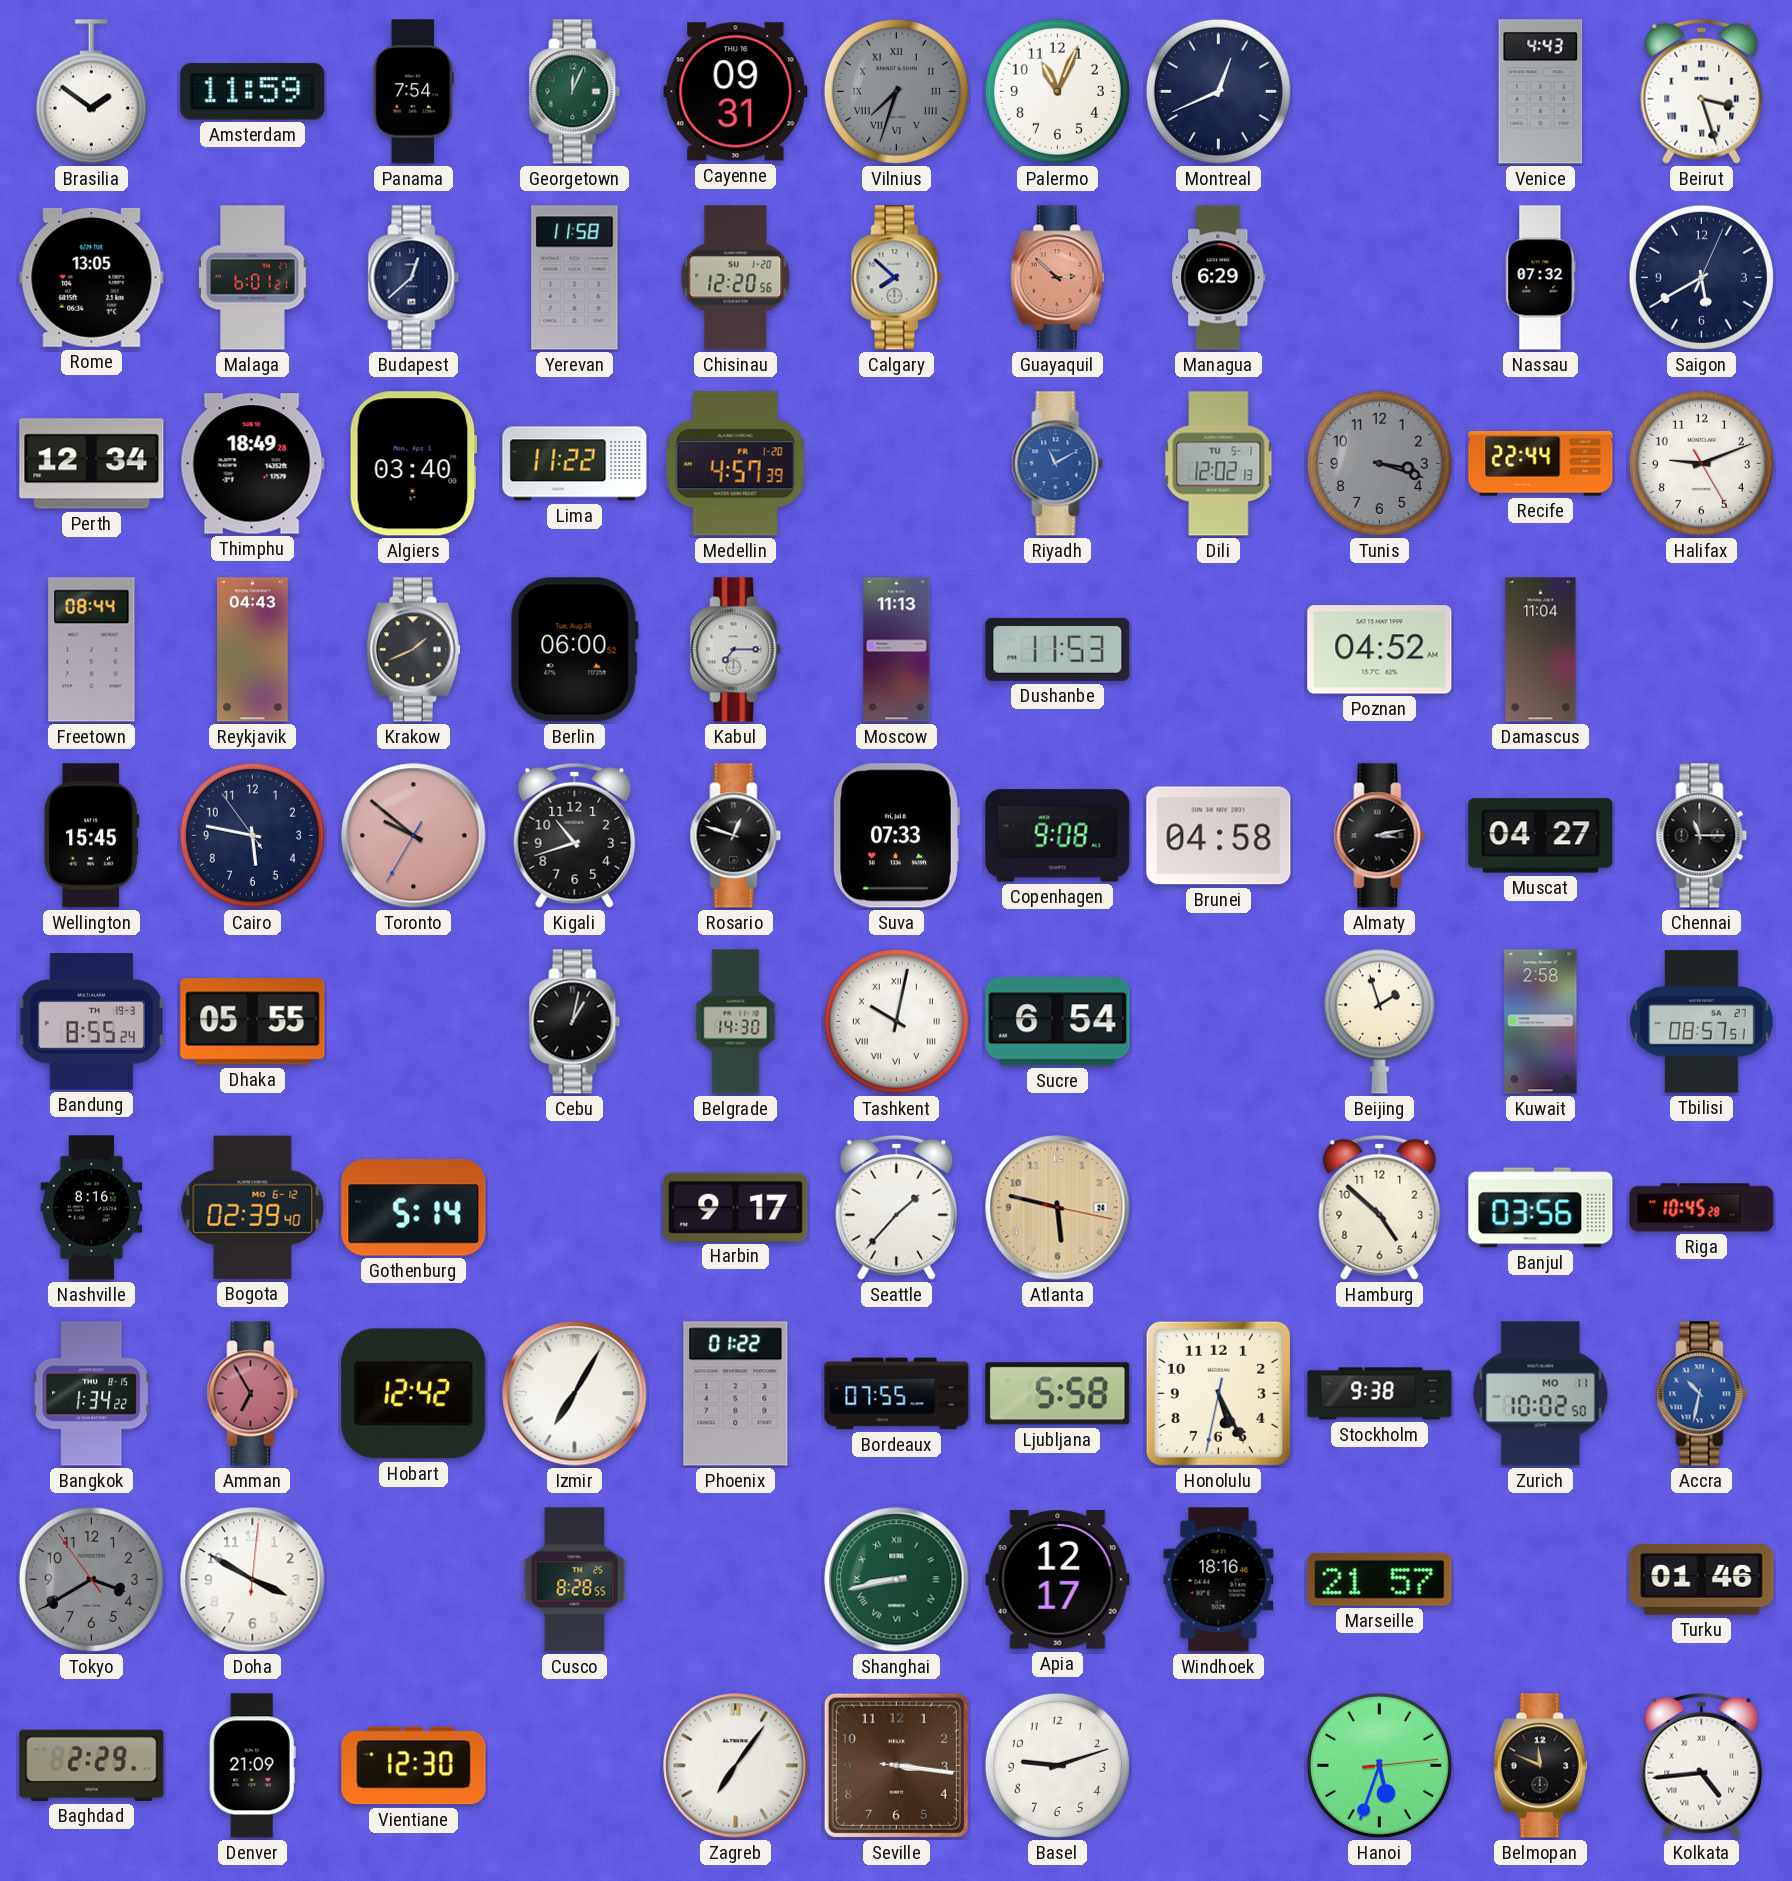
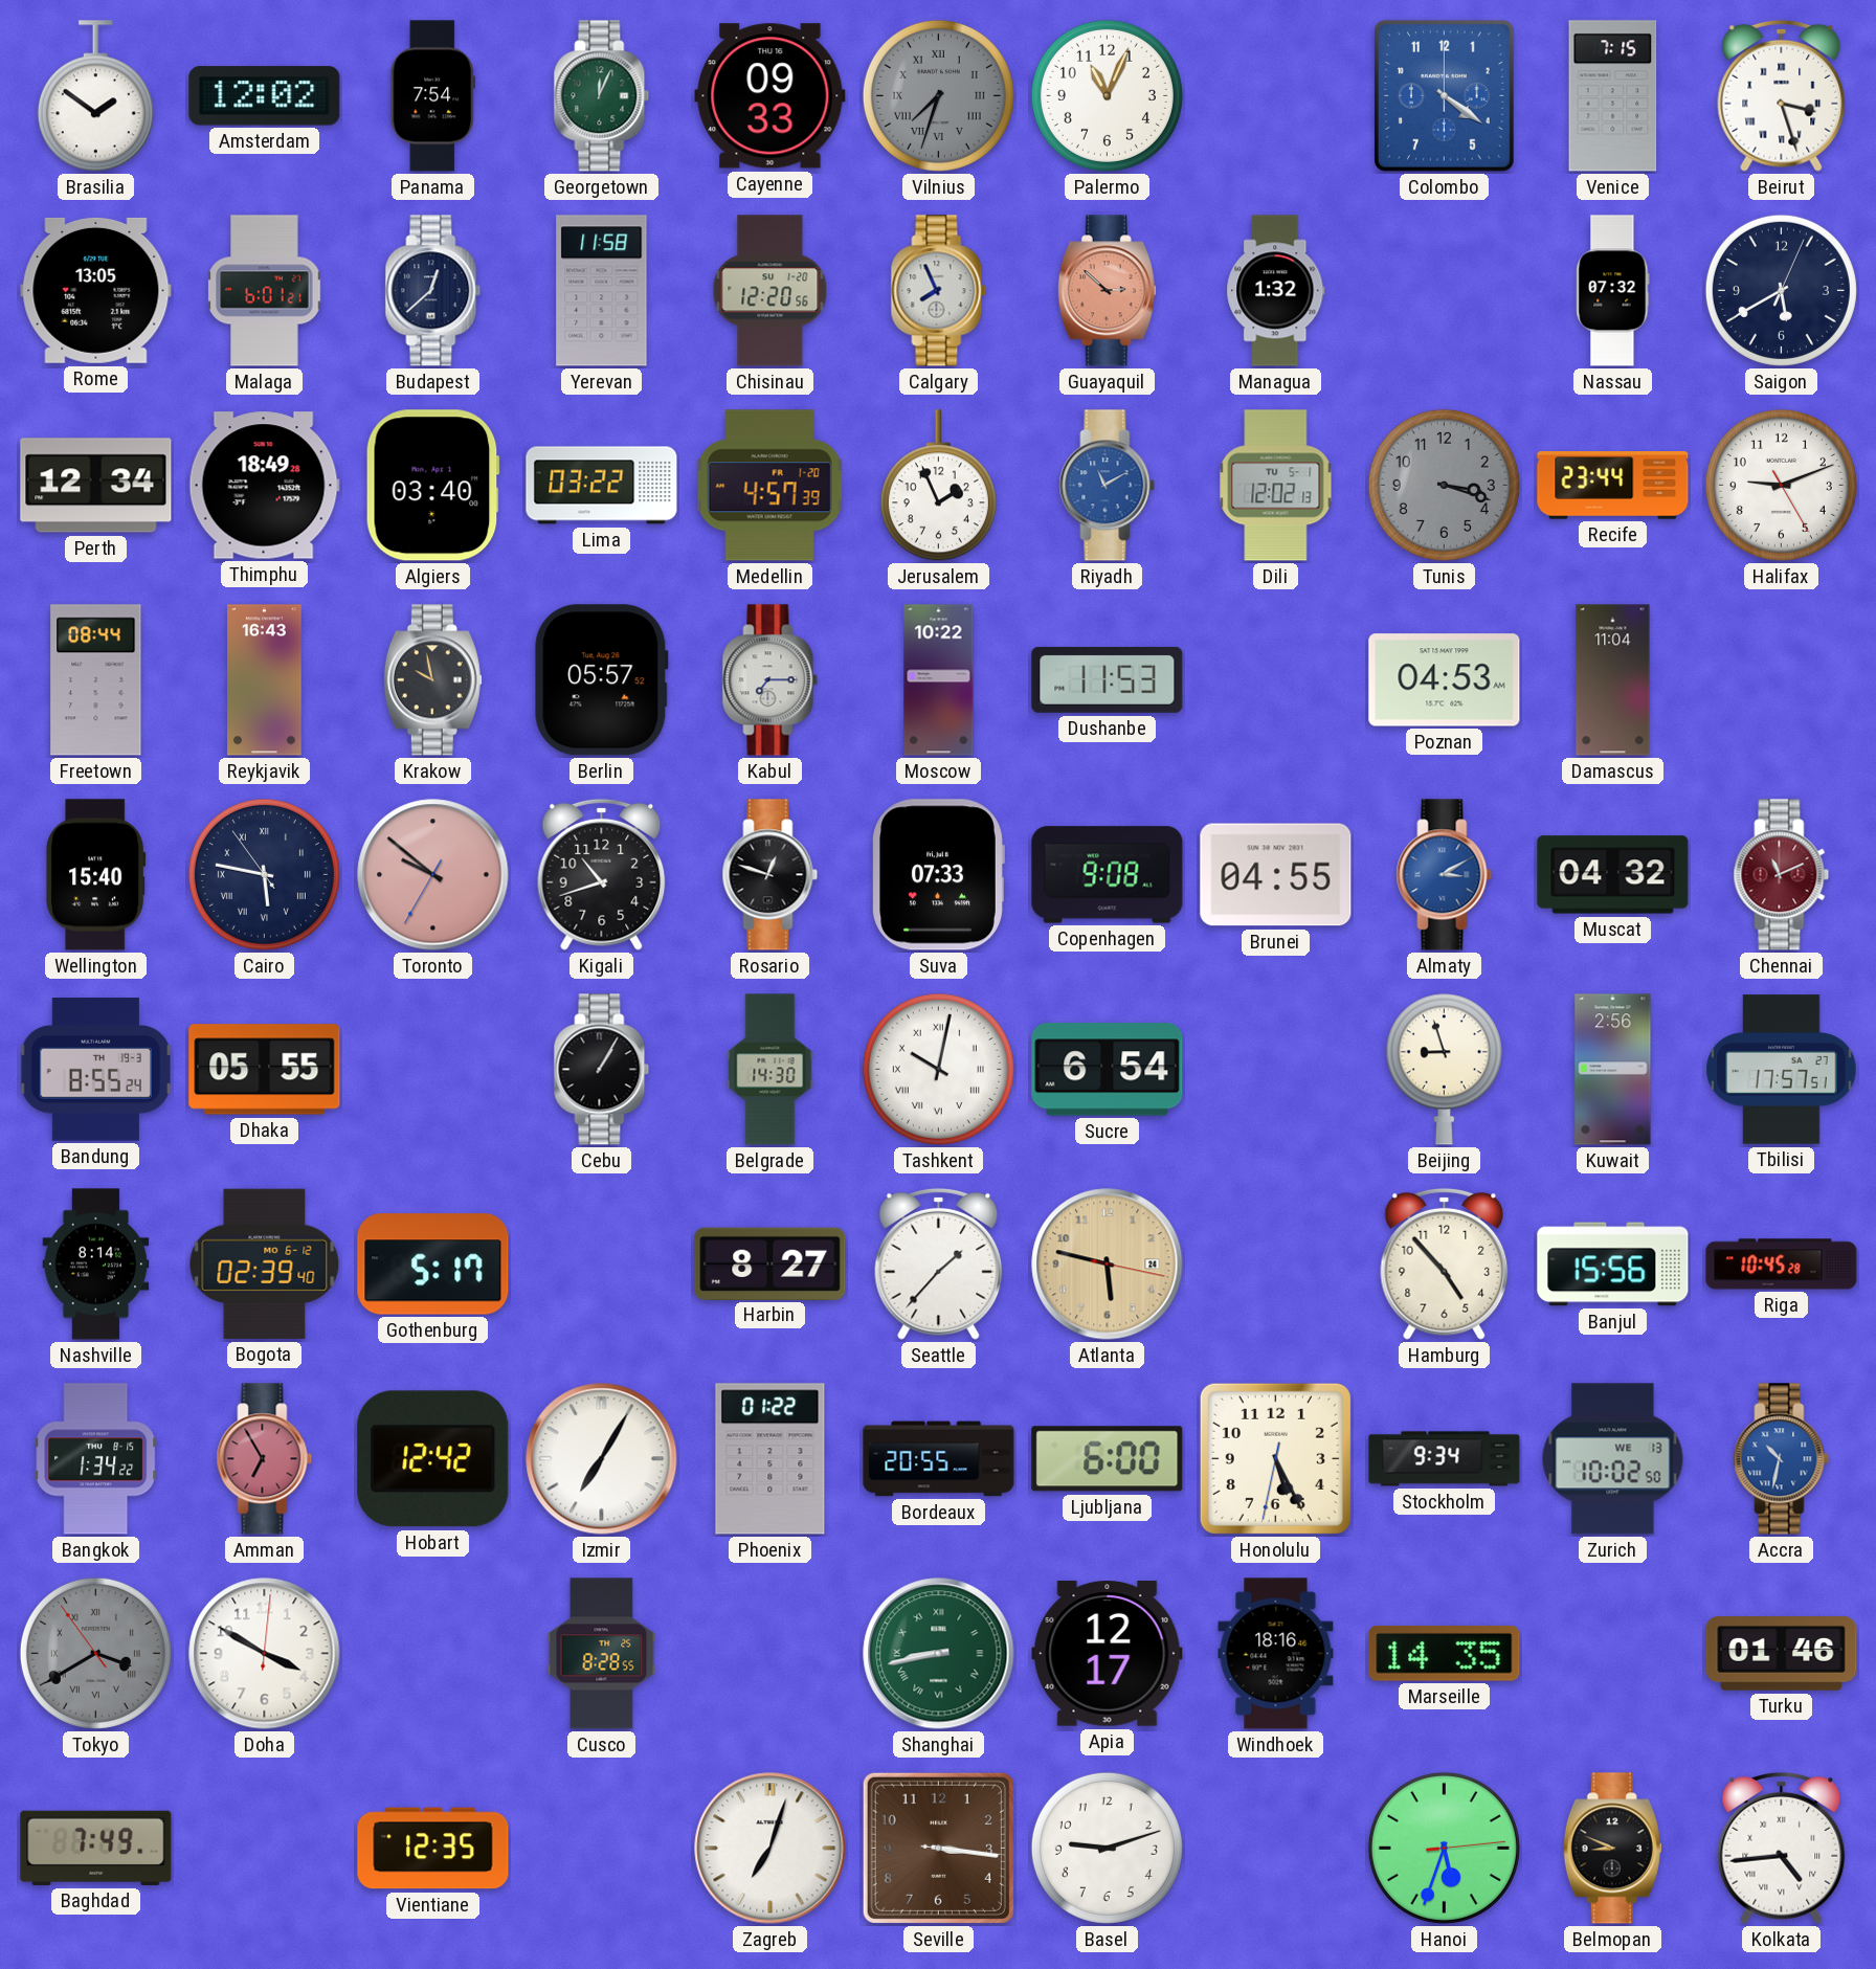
Amsterdam: 11:59 -> 12:02
Cayenne: 09:31 -> 09:33
Montreal: 12:41 -> none
Colombo: none -> 4:21
Venice: 4:43 -> 7:15
Calgary: 7:52 -> 7:56
Managua: 6:29 -> 1:32
Lima: 11:22 -> 03:22
Jerusalem: none -> 1:56
Recife: 22:44 -> 23:44
Reykjavik: 04:43 -> 16:43
Krakow: 1:41 -> 9:58
Berlin: 06:00 -> 05:57
Moscow: 11:13 -> 10:22
Poznan: 04:52 -> 04:53
Wellington: 15:45 -> 15:40
Cairo numerals: Arabic -> Roman
Brunei: 04:58 -> 04:55
Almaty: 3:13 -> 3:10
Almaty dial: black -> blue
Muscat: 04:27 -> 04:32
Chennai: 11:15 -> 11:11
Chennai dial: black -> burgundy
Cebu: 1:02 -> 1:05
Beijing: 1:57 -> 8:57
Kuwait: 2:58 -> 2:56
Tbilisi: 08:57 -> 17:57
Nashville: 8:16 -> 8:14
Gothenburg: 5:14 -> 5:17
Harbin: 9:17 -> 8:27
Hamburg: 4:52 -> 4:53
Banjul: 03:56 -> 15:56
Bordeaux: 07:55 -> 20:55
Ljubljana: 5:58 -> 6:00
Stockholm: 9:38 -> 9:34
Zurich date: MO 11 -> WE 13
Tokyo numerals: Arabic -> Roman
Marseille: 21:57 -> 14:35
Baghdad: 2:29 -> 7:49
Denver: 21:09 -> none
Vientiane: 12:30 -> 12:35
Zagreb: 7:06 -> 7:03
Belmopan: 11:49 -> 8:49
